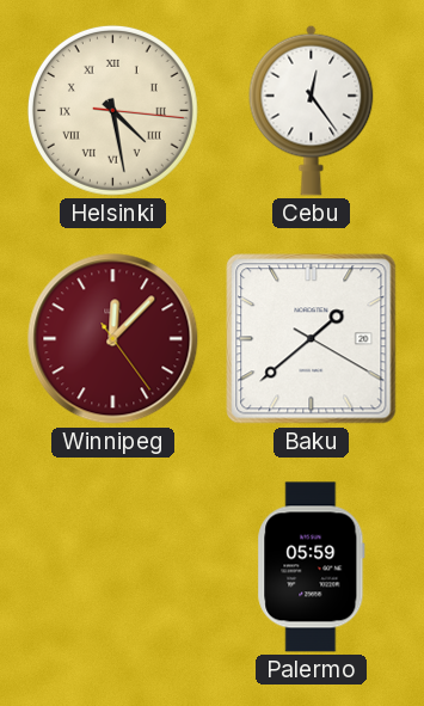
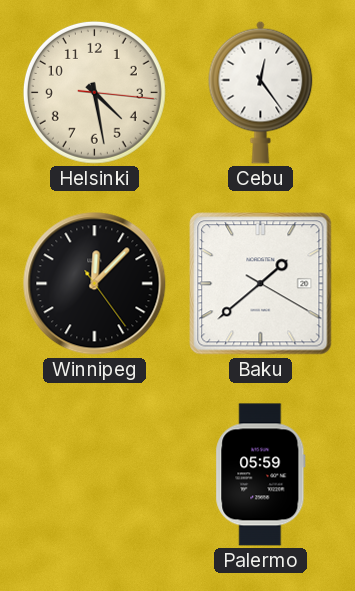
Helsinki numerals: Roman -> Arabic
Winnipeg dial: burgundy -> black
